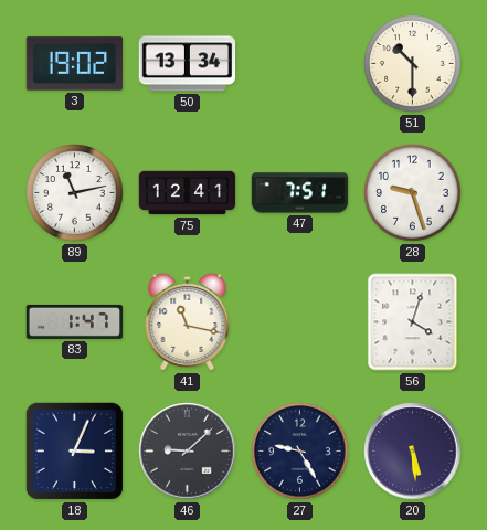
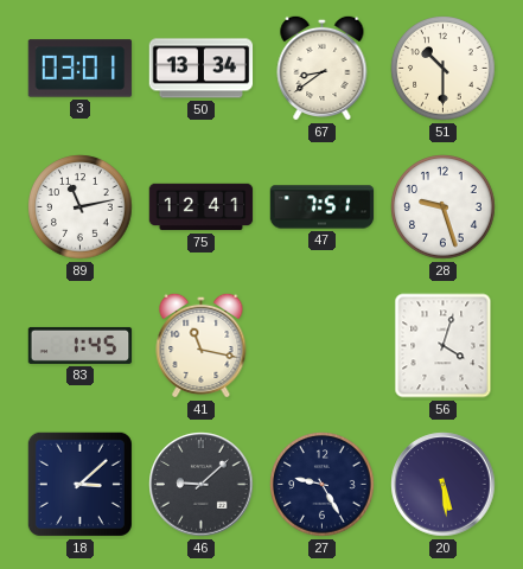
3: 19:02 -> 03:01
67: none -> 8:39
83: 1:47 -> 1:45
18: 3:04 -> 3:08
